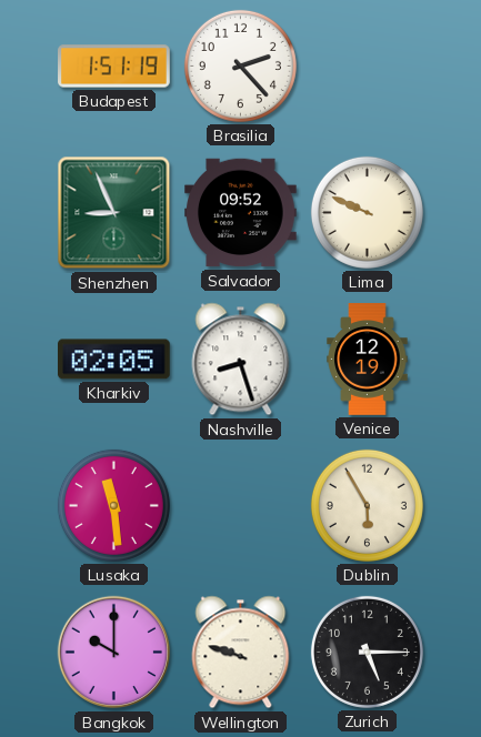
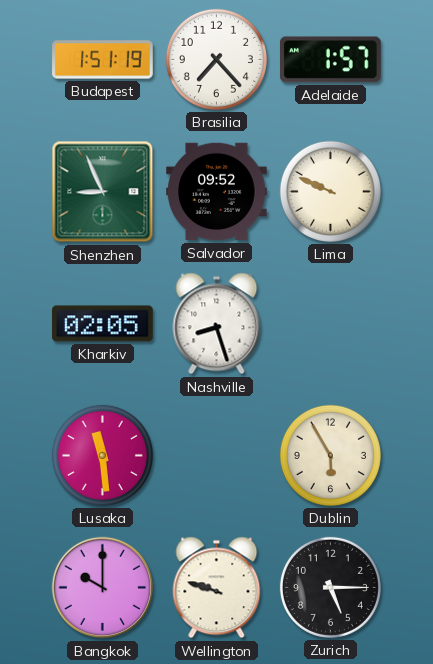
Brasilia: 2:23 -> 7:23
Adelaide: none -> 1:57
Venice: 12:19 -> none
